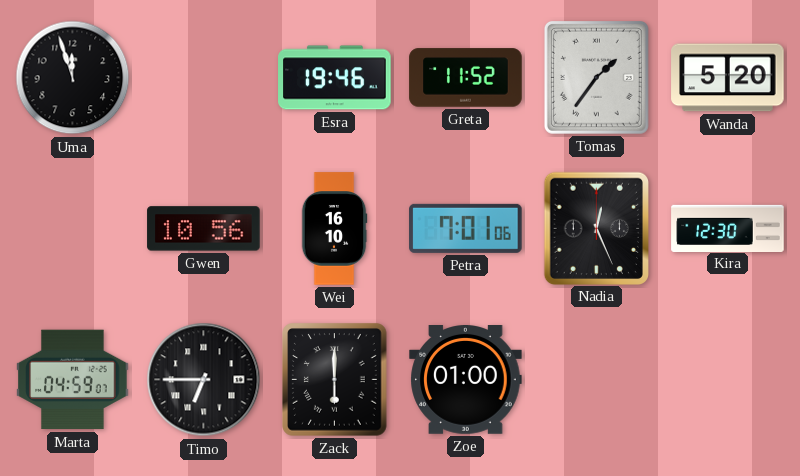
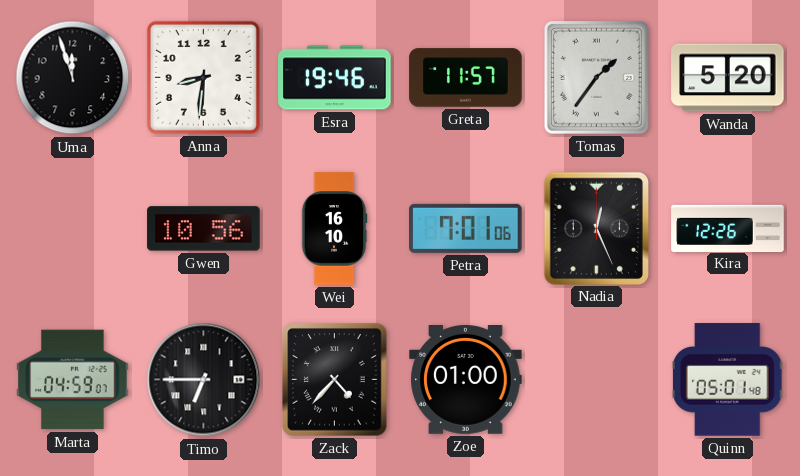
Anna: none -> 8:31
Greta: 11:52 -> 11:57
Kira: 12:30 -> 12:26
Zack: 6:00 -> 4:37
Quinn: none -> 05:01
